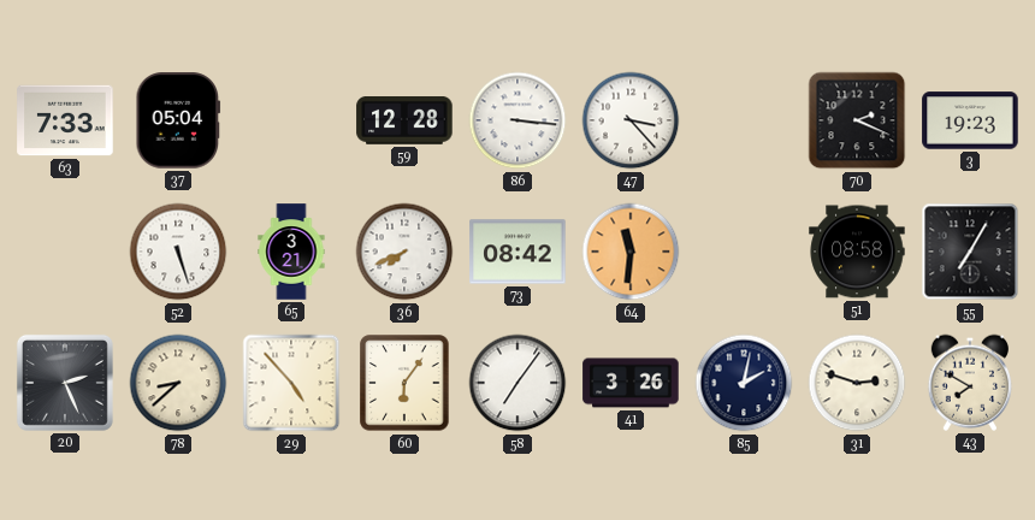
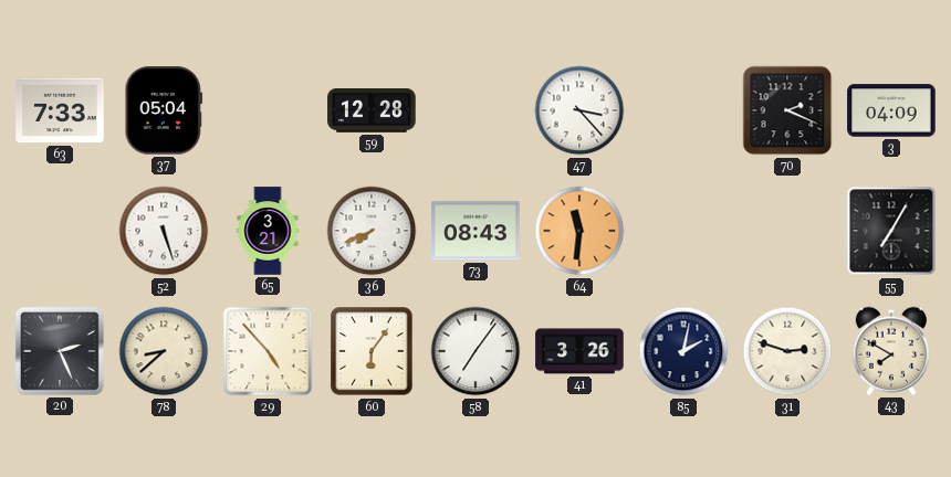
86: 3:16 -> none
3: 19:23 -> 04:09
73: 08:42 -> 08:43
51: 08:58 -> none
